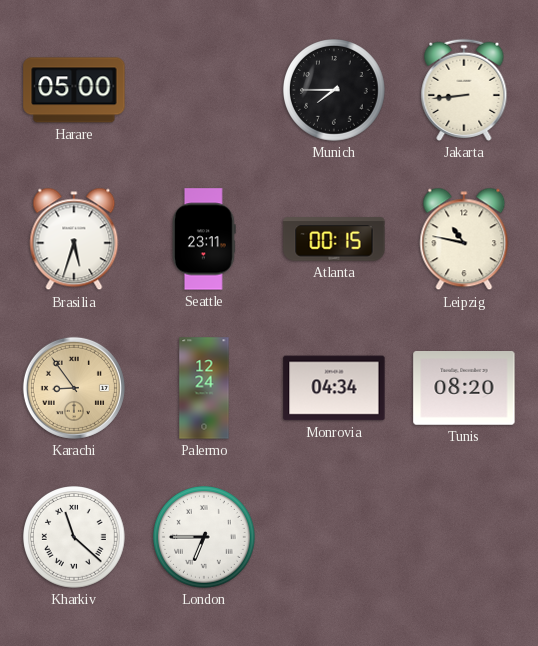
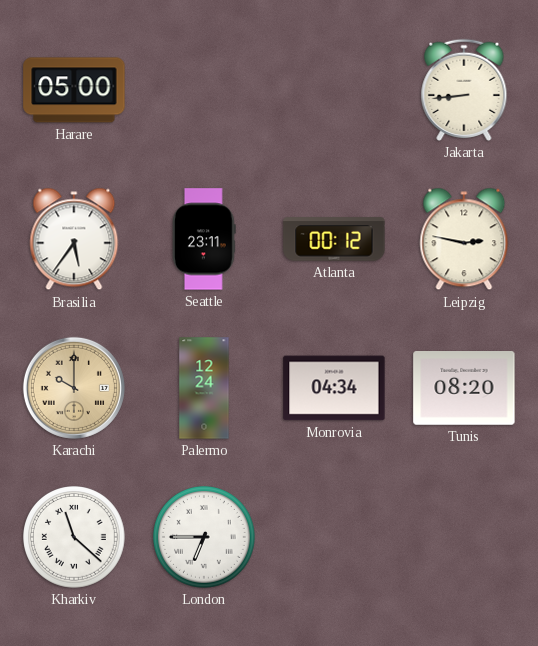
Munich: 7:45 -> none
Brasilia: 5:33 -> 5:36
Atlanta: 00:15 -> 00:12
Leipzig: 10:47 -> 2:47
Karachi: 8:54 -> 10:00
